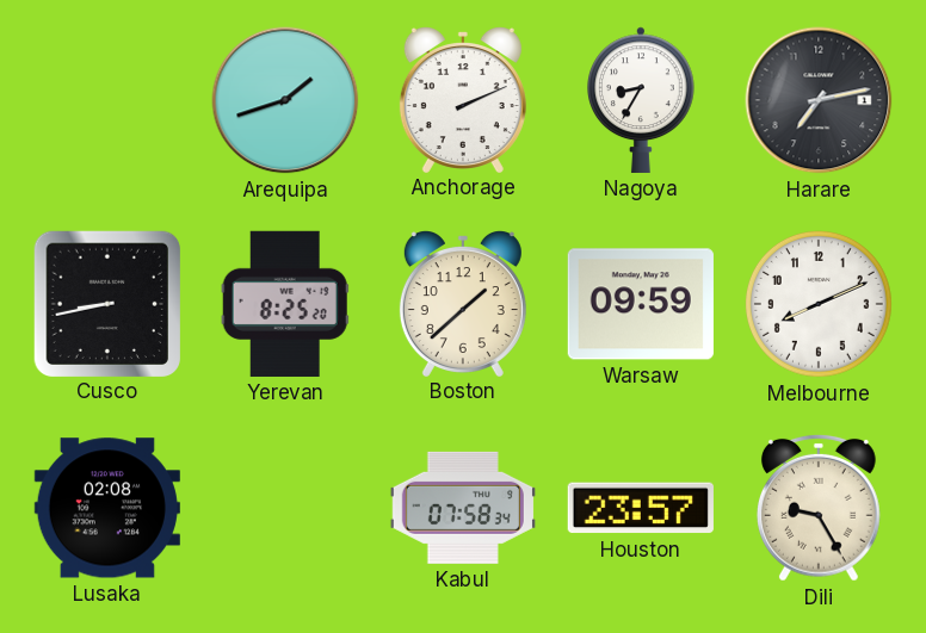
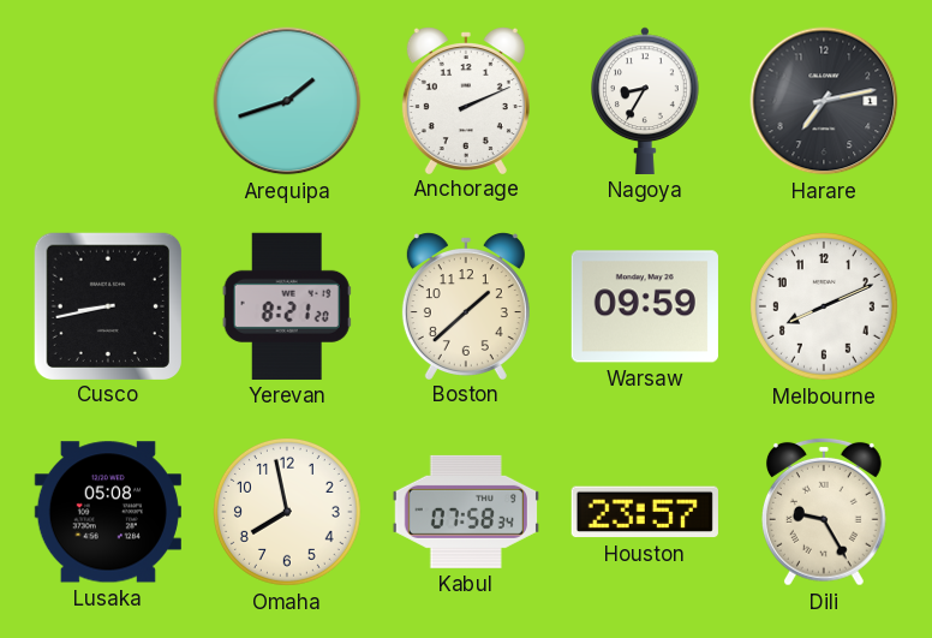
Yerevan: 8:25 -> 8:21
Lusaka: 02:08 -> 05:08
Omaha: none -> 7:58
